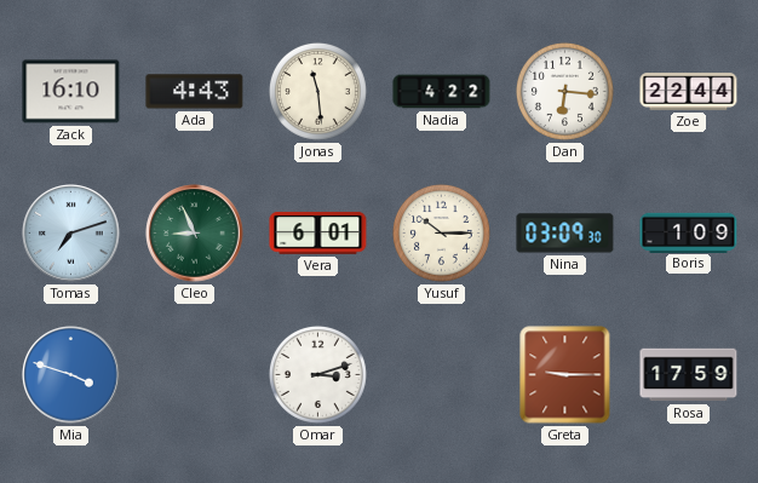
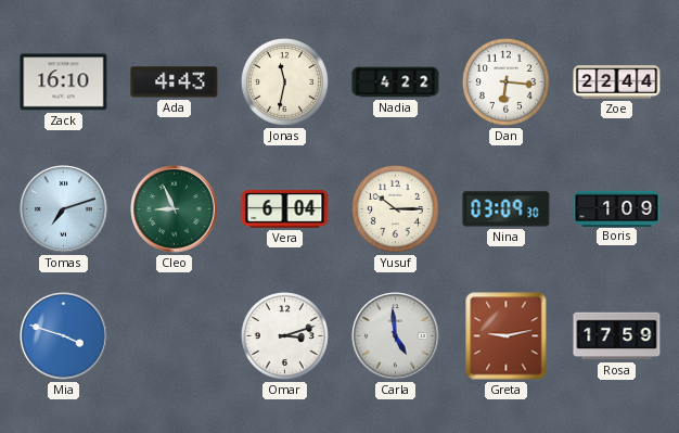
Jonas: 11:29 -> 11:32
Vera: 6:01 -> 6:04
Carla: none -> 4:59
Greta: 9:15 -> 9:13
